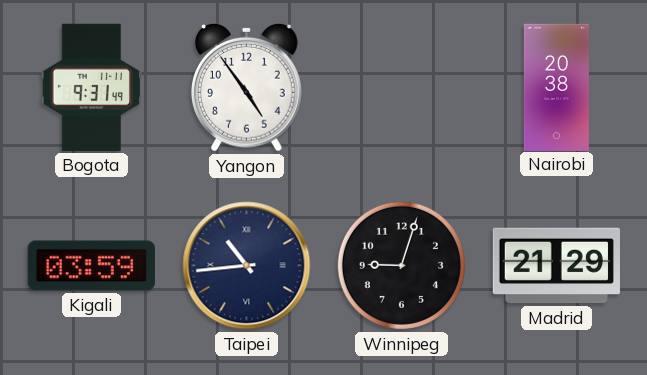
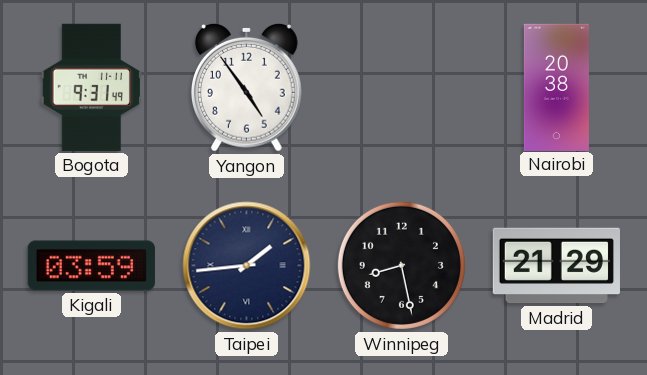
Taipei: 10:44 -> 1:44
Winnipeg: 9:03 -> 8:28
